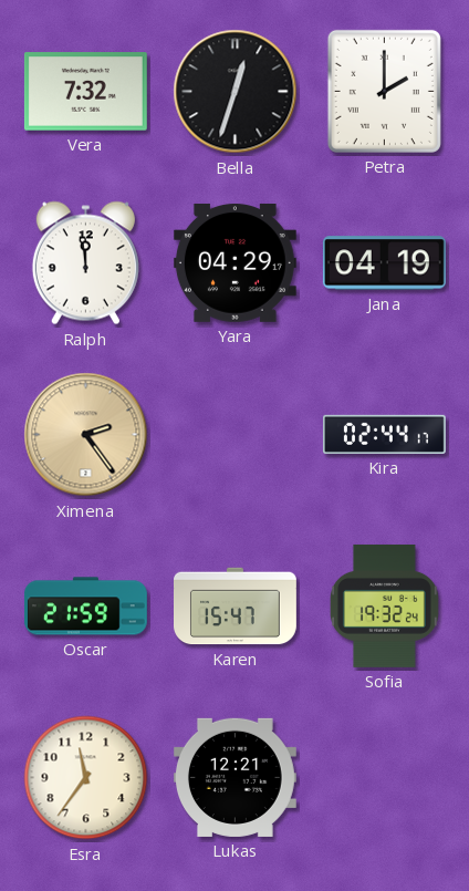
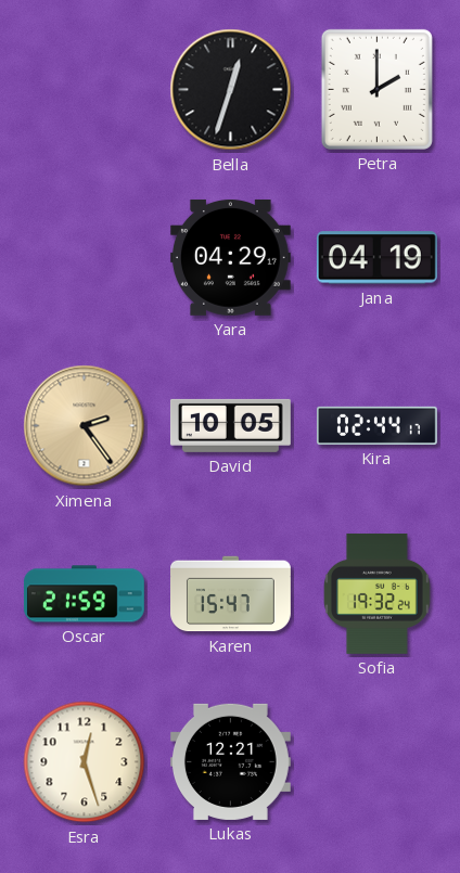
Vera: 7:32 -> none
Ralph: 11:59 -> none
David: none -> 10:05
Esra: 11:36 -> 12:27
